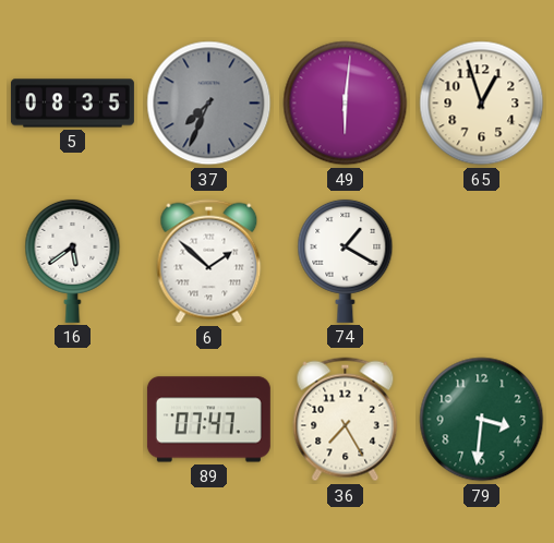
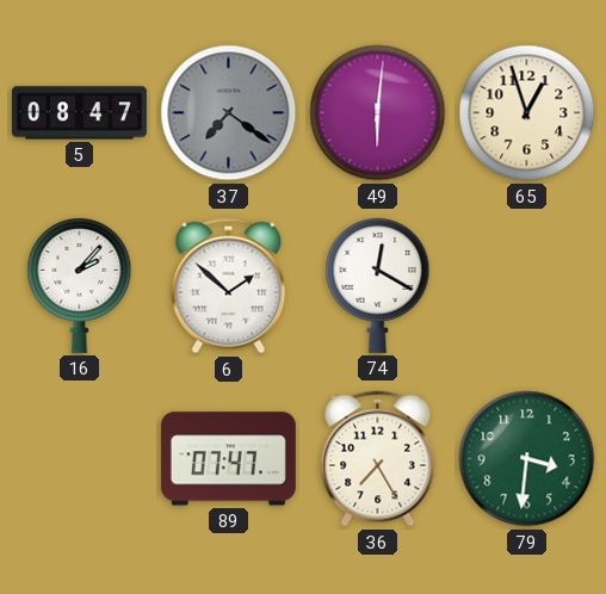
5: 08:35 -> 08:47
37: 7:34 -> 7:21
16: 5:39 -> 2:07
74: 1:20 -> 12:20
